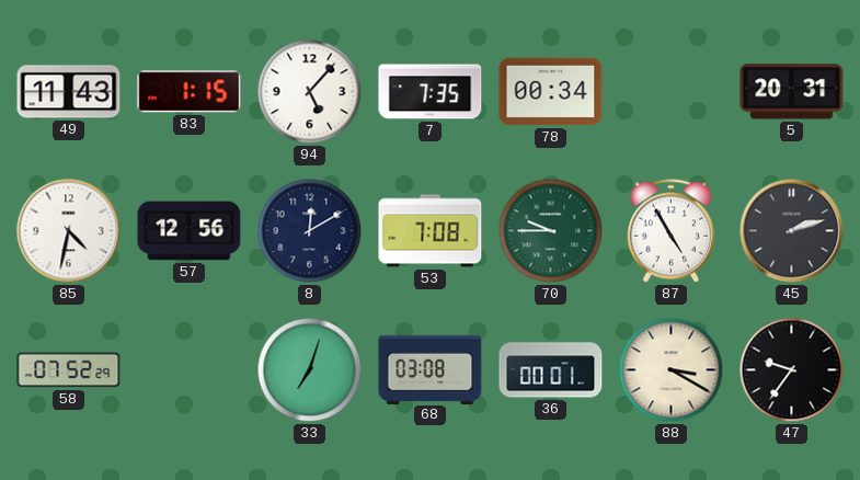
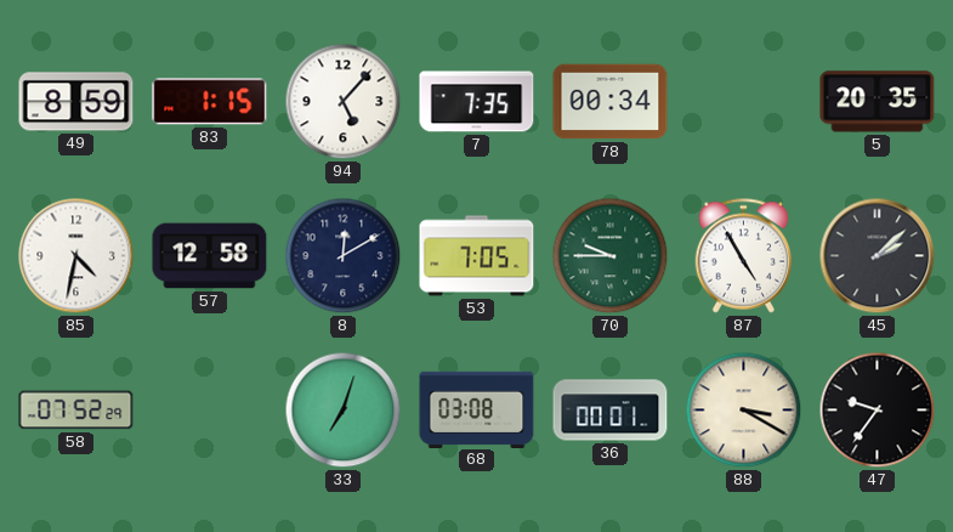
49: 11:43 -> 8:59
5: 20:31 -> 20:35
57: 12:56 -> 12:58
53: 7:08 -> 7:05
45: 2:12 -> 2:08
